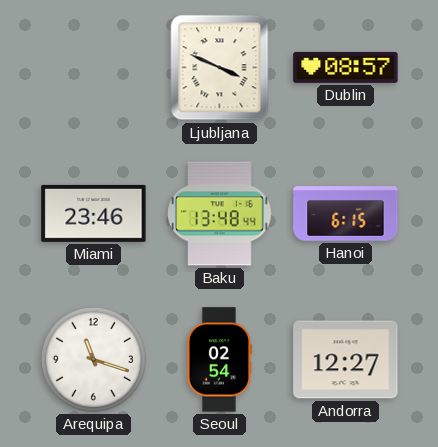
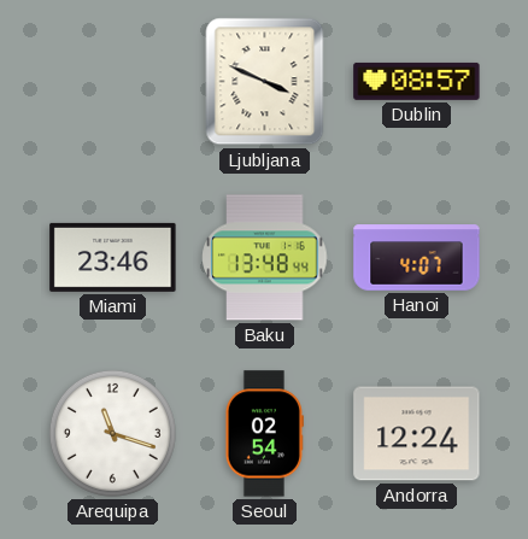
Hanoi: 6:15 -> 4:07
Andorra: 12:27 -> 12:24
